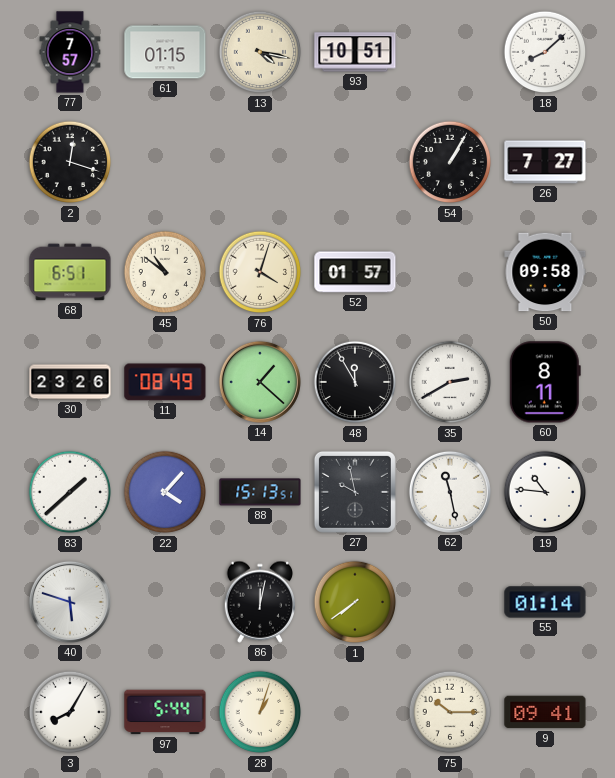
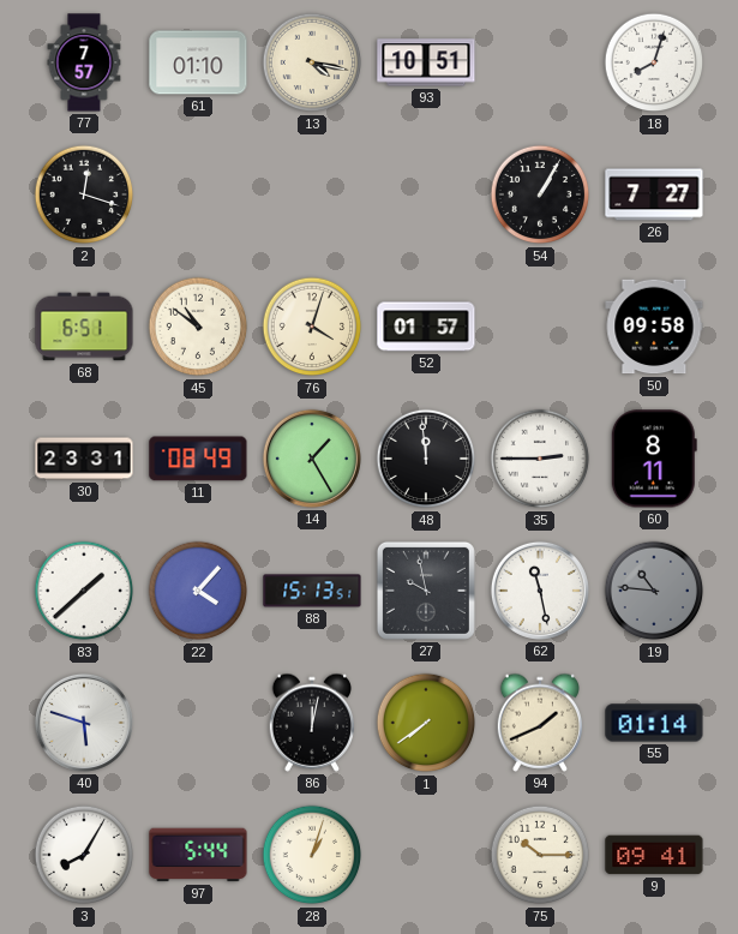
61: 01:15 -> 01:10
18: 8:08 -> 8:03
30: 23:26 -> 23:31
14: 1:22 -> 1:25
48: 11:55 -> 11:59
35: 2:40 -> 2:45
19 dial: white -> grey
94: none -> 1:41
